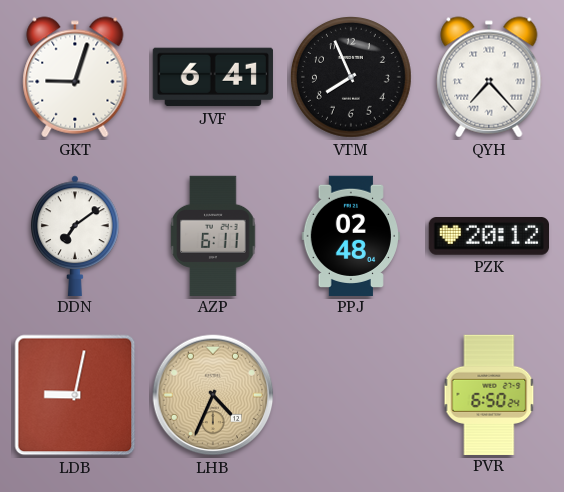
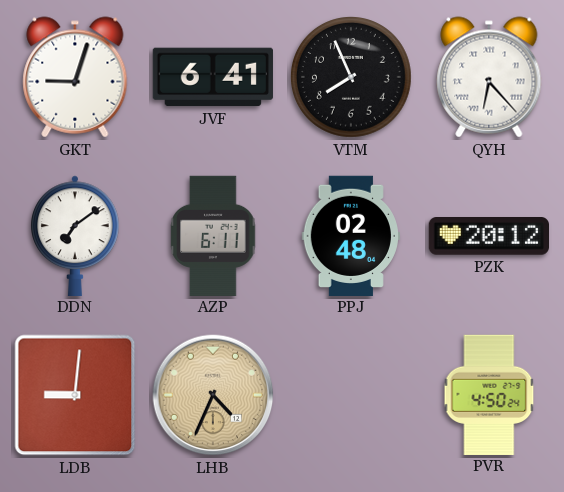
QYH: 7:23 -> 6:23
LDB: 9:02 -> 9:01
PVR: 6:50 -> 4:50
